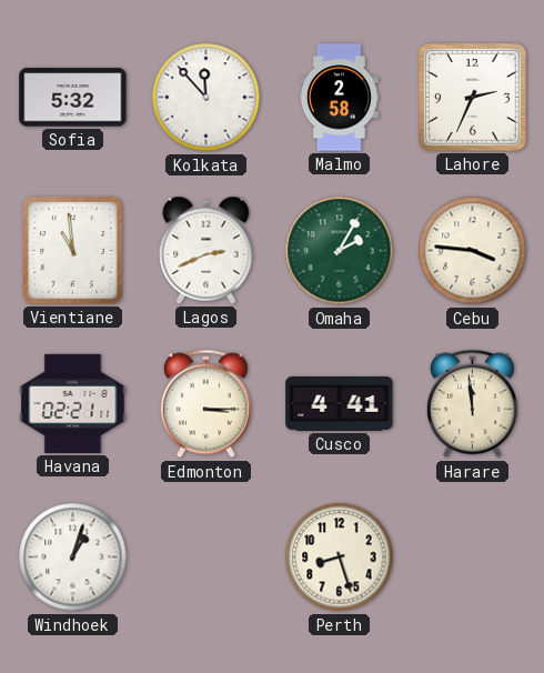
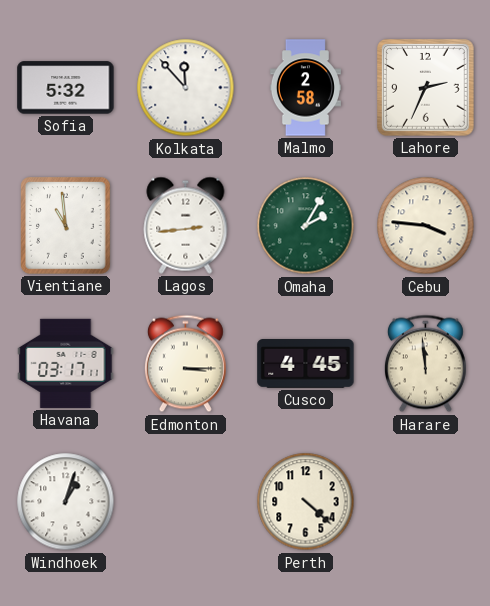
Lagos: 2:41 -> 2:44
Havana: 02:21 -> 03:17
Cusco: 4:41 -> 4:45
Perth: 8:27 -> 4:22
